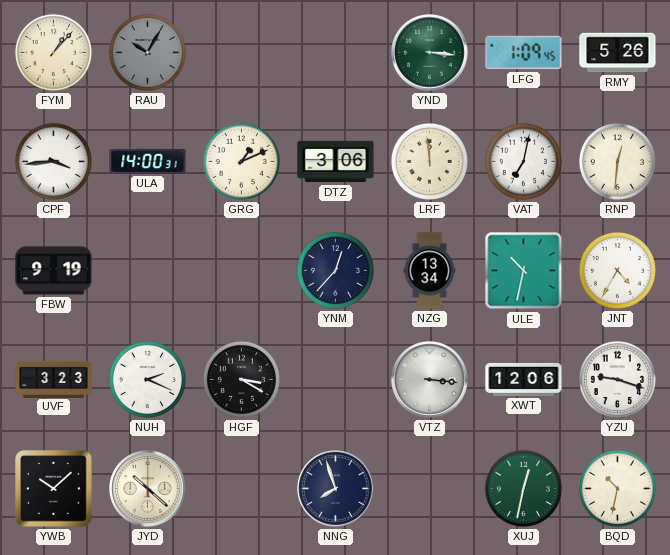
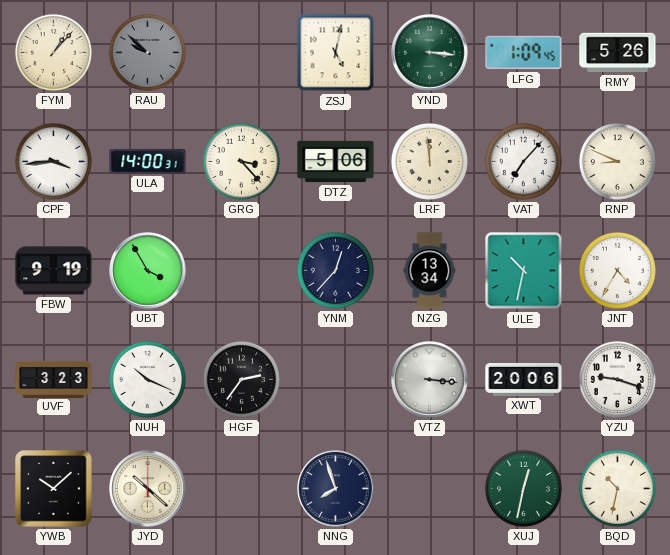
RAU: 10:05 -> 9:52
ZSJ: none -> 5:02
GRG: 1:11 -> 3:23
DTZ: 3:06 -> 5:06
VAT: 7:02 -> 7:07
RNP: 12:31 -> 8:49
UBT: none -> 3:55
NUH: 2:19 -> 10:19
HGF: 3:20 -> 2:36
XWT: 12:06 -> 20:06
